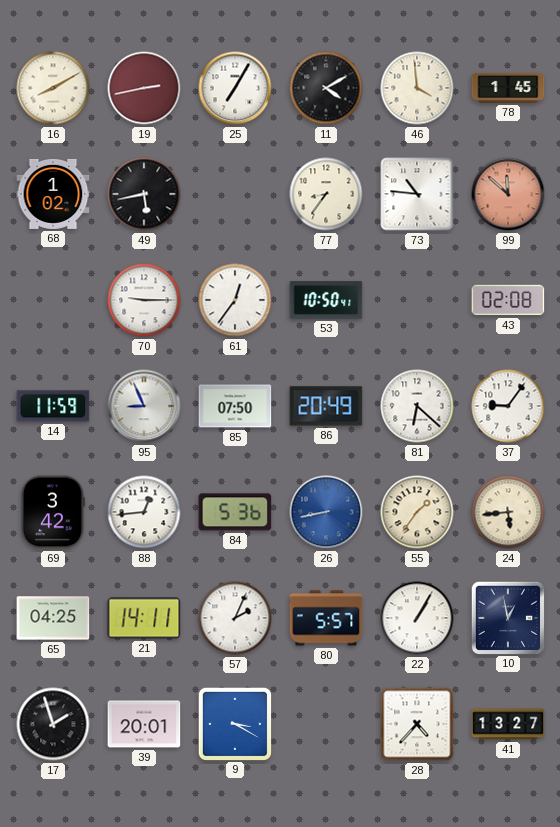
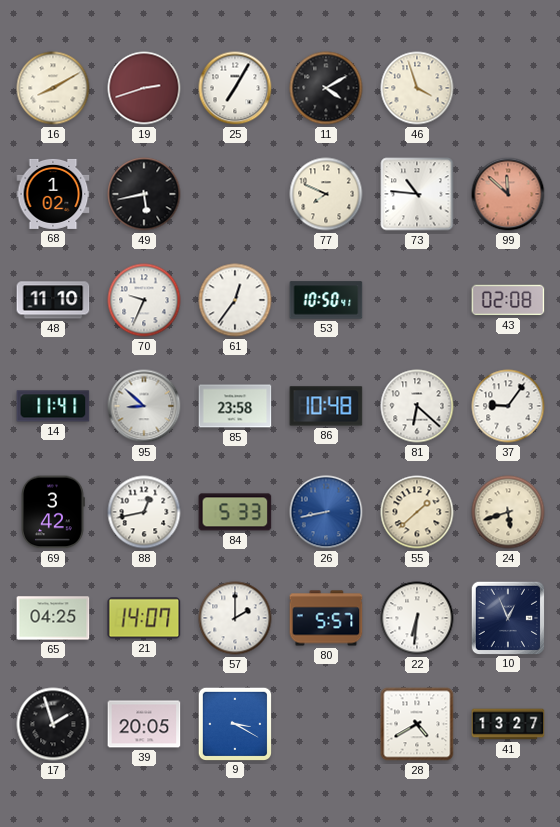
19: 2:43 -> 2:42
46: 3:59 -> 3:57
78: 1:45 -> none
77: 8:36 -> 7:49
48: none -> 11:10
70: 9:15 -> 9:34
14: 11:59 -> 11:41
95: 8:56 -> 8:52
85: 07:50 -> 23:58
86: 20:49 -> 10:48
88: 12:44 -> 12:43
84: 5:36 -> 5:33
55: 1:36 -> 1:38
24: 5:44 -> 5:42
21: 14:11 -> 14:07
57: 2:04 -> 2:00
22: 1:05 -> 6:31
10: 12:58 -> 12:56
39: 20:01 -> 20:05
28: 4:37 -> 4:40
